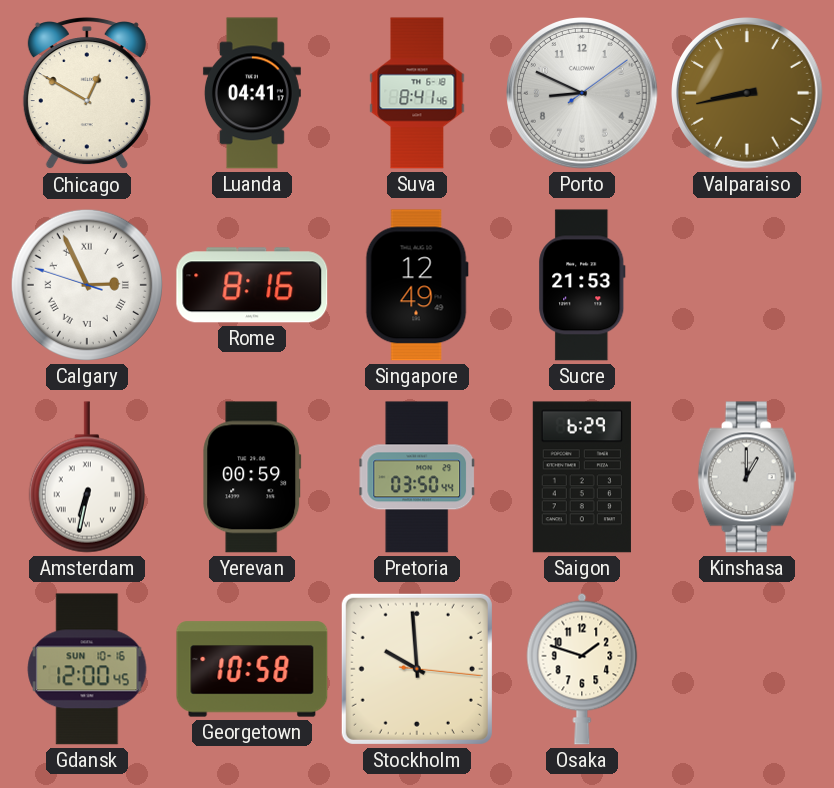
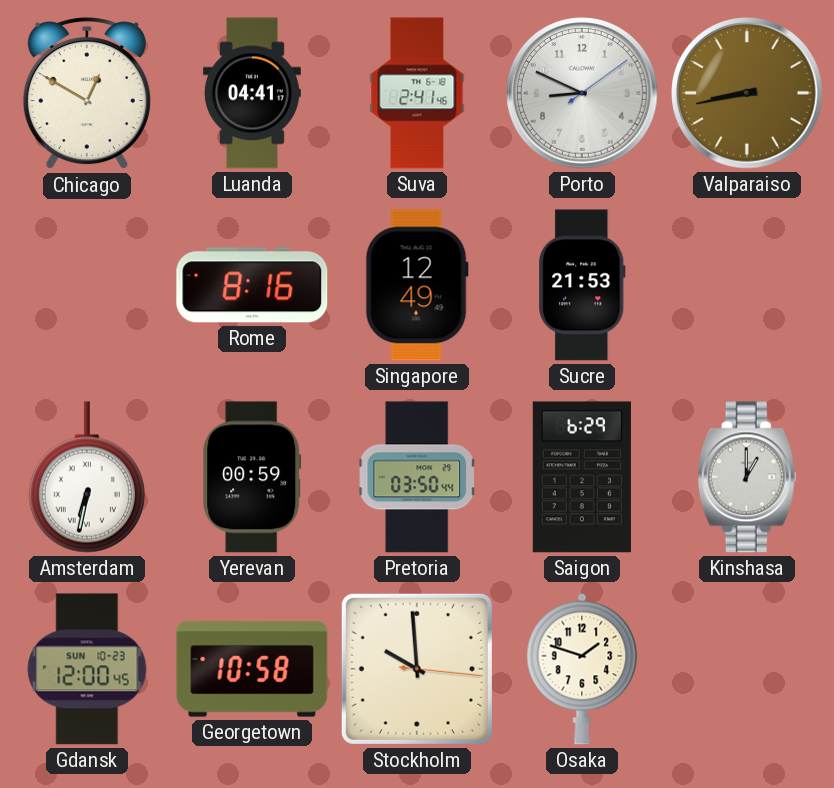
Suva: 8:41 -> 2:41
Calgary: 2:55 -> none
Gdansk date: SUN 10-16 -> SUN 10-23
